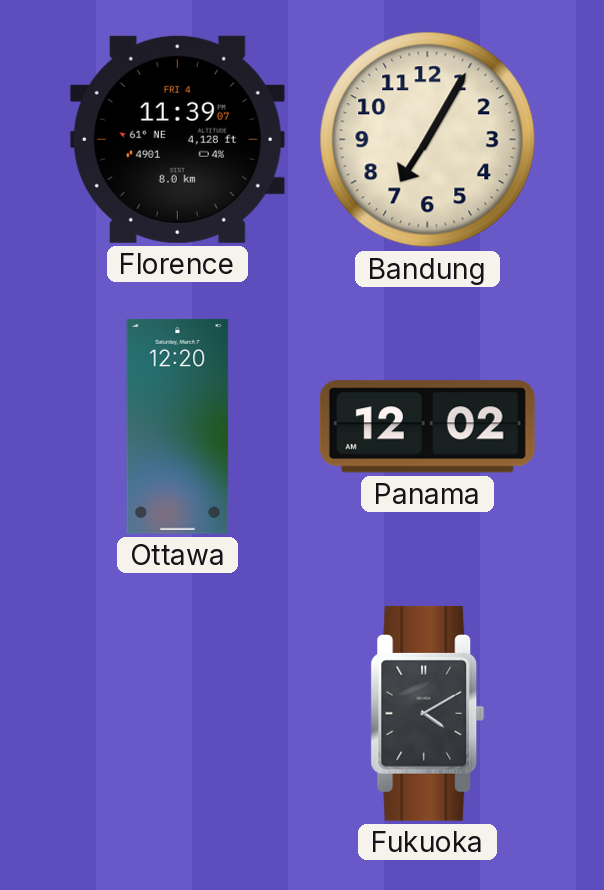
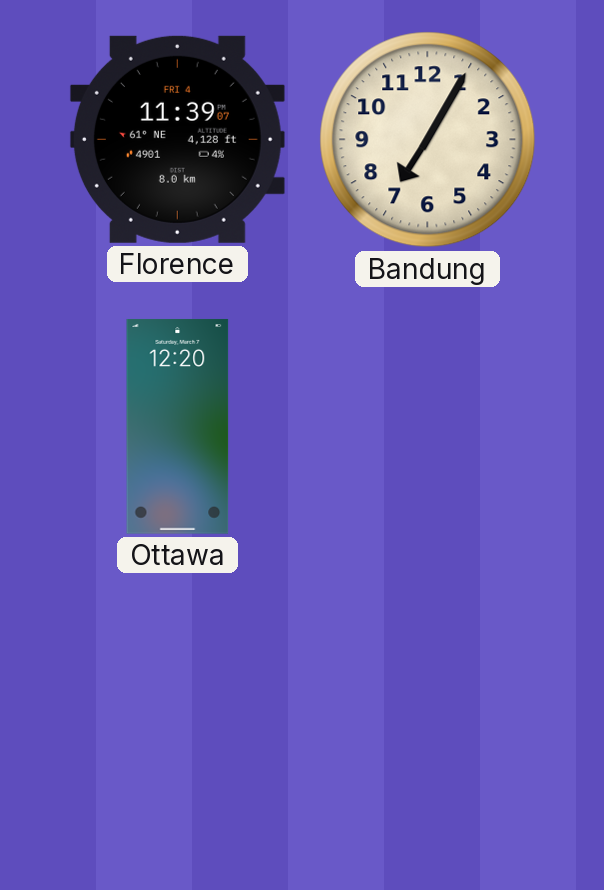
Panama: 12:02 -> none
Fukuoka: 4:10 -> none
